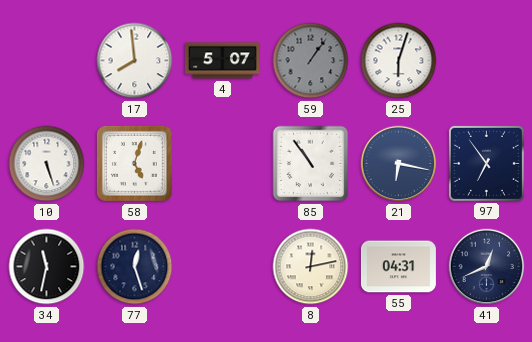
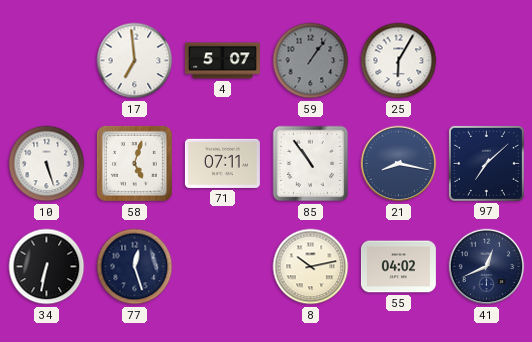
17: 7:59 -> 6:59
25: 6:03 -> 6:05
71: none -> 07:11
21: 6:17 -> 8:17
97: 6:54 -> 7:08
34: 11:32 -> 6:32
8: 12:13 -> 10:13
55: 04:31 -> 04:02
